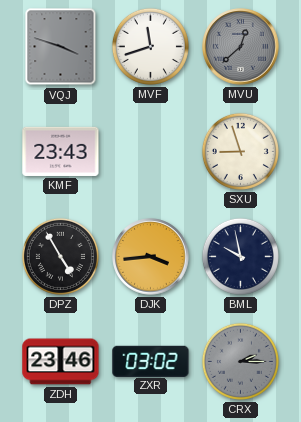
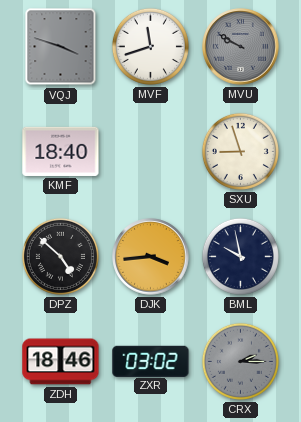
MVU: 12:38 -> 9:50
KMF: 23:43 -> 18:40
DPZ: 4:55 -> 4:52
ZDH: 23:46 -> 18:46
